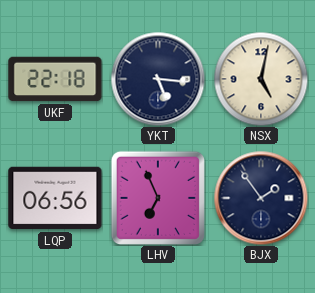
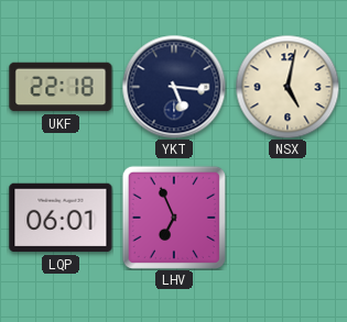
LQP: 06:56 -> 06:01
BJX: 1:54 -> none
